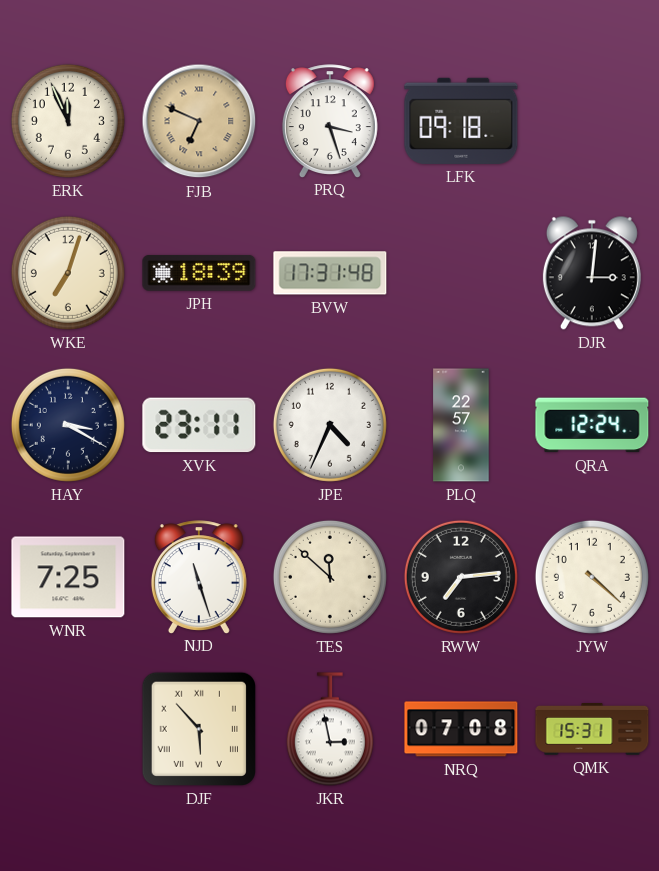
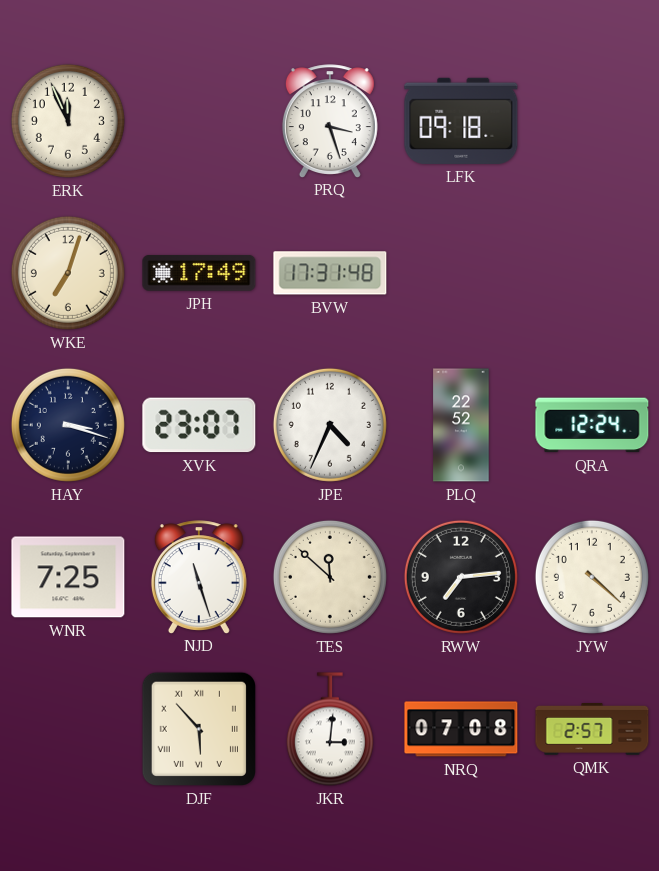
FJB: 6:49 -> none
JPH: 18:39 -> 17:49
DJR: 3:01 -> none
HAY: 3:20 -> 3:18
XVK: 23:11 -> 23:07
PLQ: 22:57 -> 22:52
JKR: 2:58 -> 3:01
QMK: 15:31 -> 2:57
